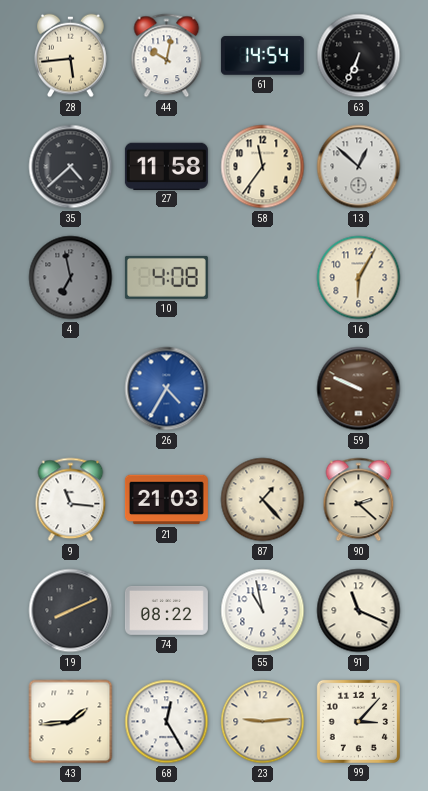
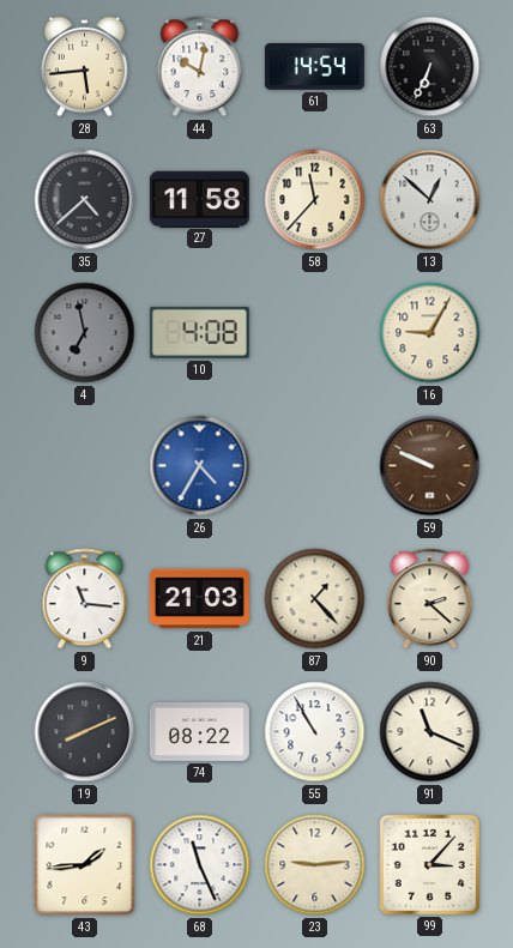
58: 11:36 -> 11:37
16: 6:05 -> 9:05
55: 10:58 -> 10:55
68: 12:25 -> 11:26
